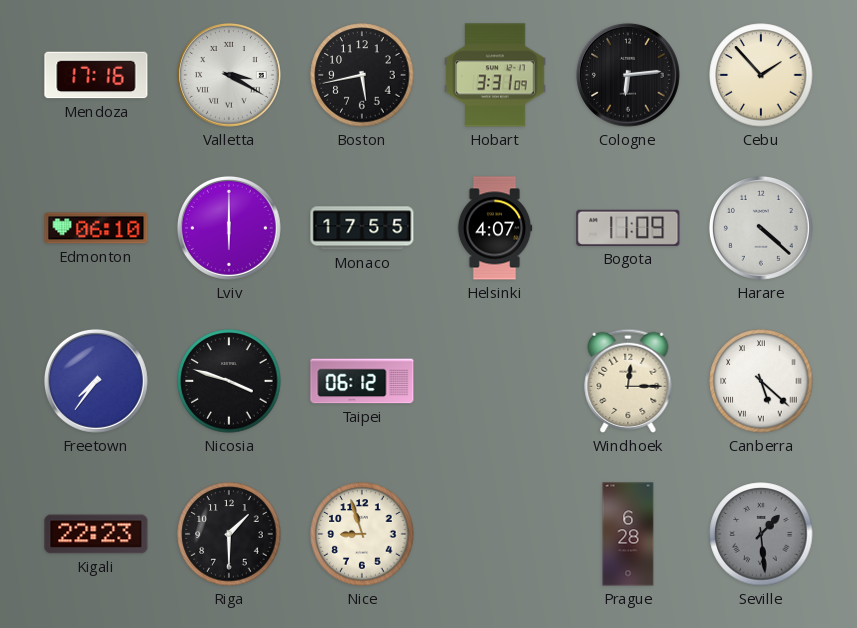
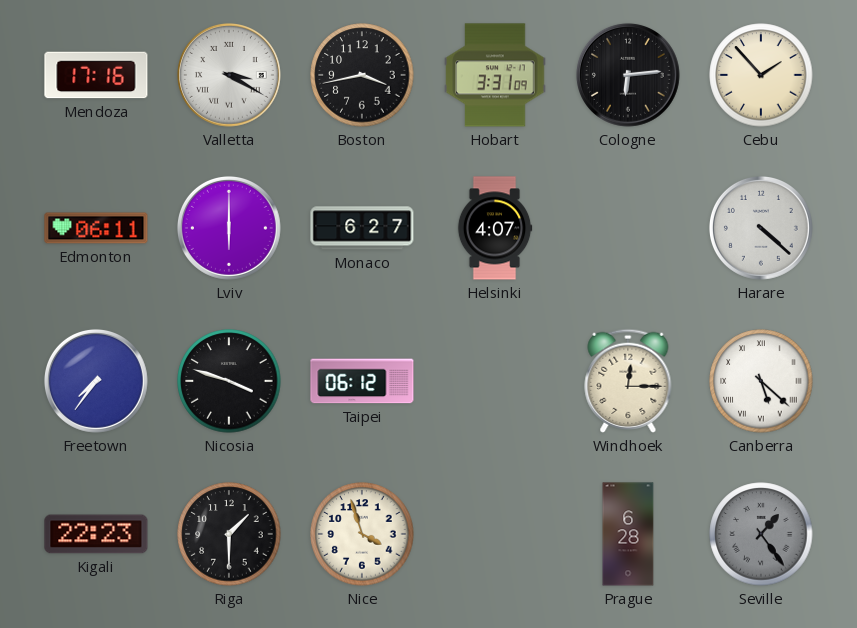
Boston: 5:43 -> 3:43
Edmonton: 06:10 -> 06:11
Monaco: 17:55 -> 6:27
Bogota: 11:09 -> none
Nice: 8:57 -> 3:57
Seville: 1:29 -> 1:24
